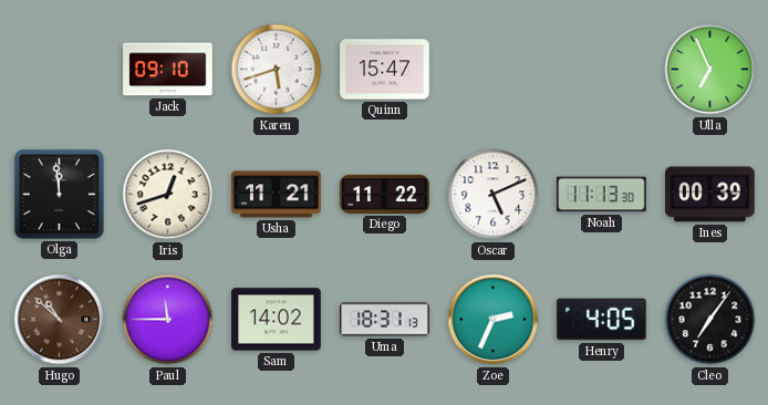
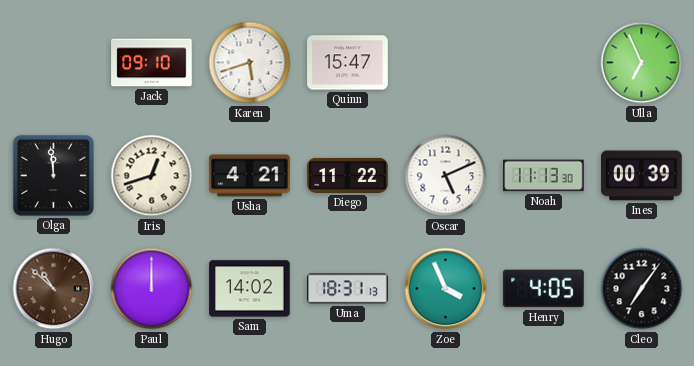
Usha: 11:21 -> 4:21
Paul: 11:45 -> 12:00
Zoe: 2:34 -> 3:56
